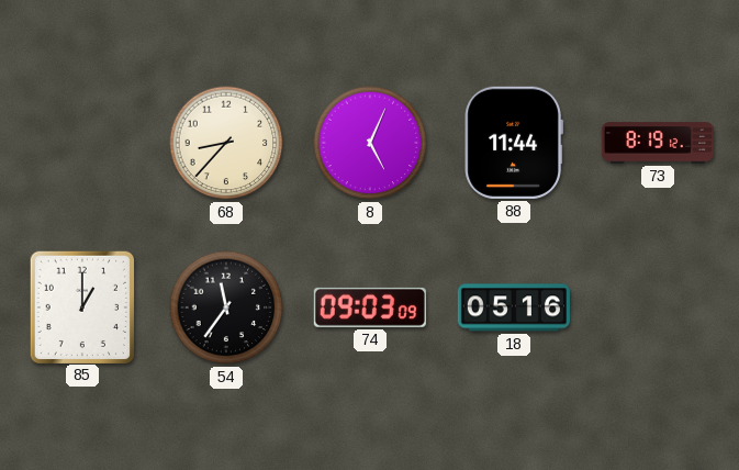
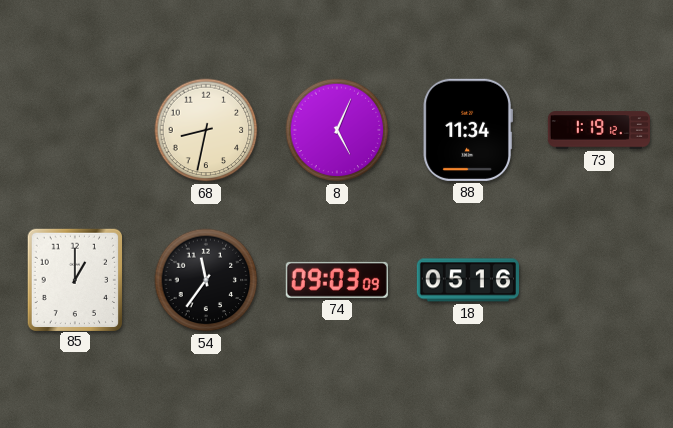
68: 8:37 -> 8:32
88: 11:44 -> 11:34
73: 8:19 -> 1:19
